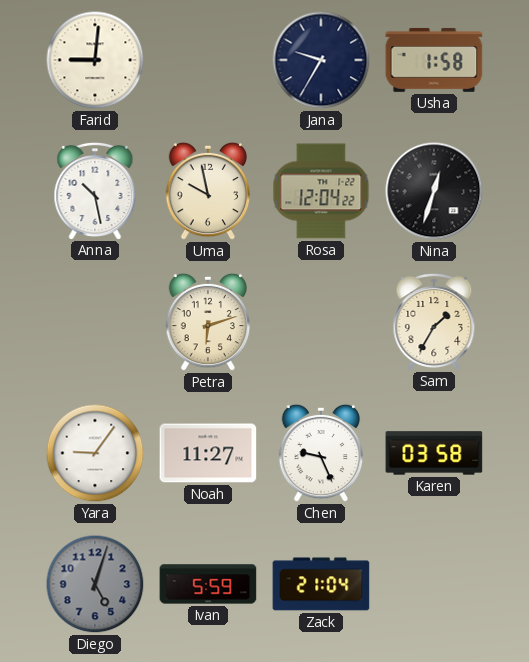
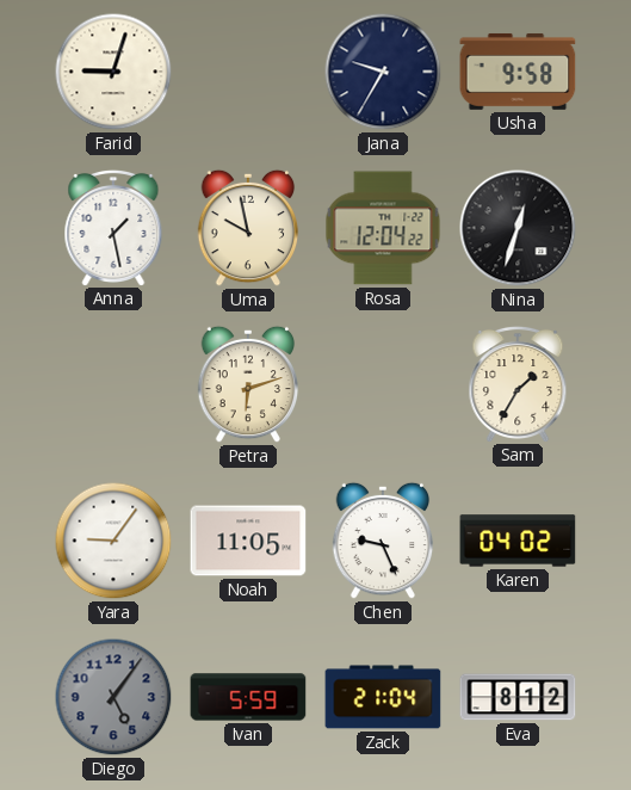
Farid: 9:01 -> 9:03
Usha: 1:58 -> 9:58
Anna: 10:28 -> 1:28
Noah: 11:27 -> 11:05
Karen: 03:58 -> 04:02
Diego: 5:03 -> 5:06
Eva: none -> 8:12
